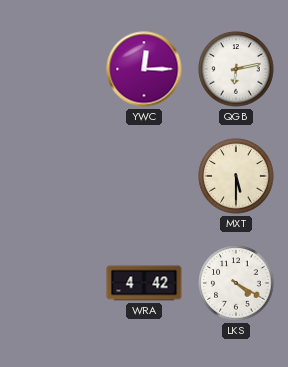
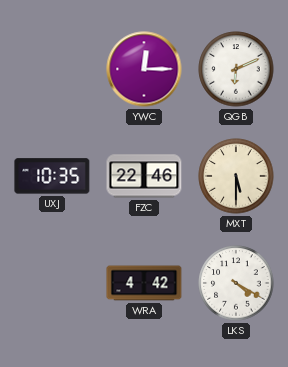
QGB: 6:13 -> 6:11
UXJ: none -> 10:35
FZC: none -> 22:46
